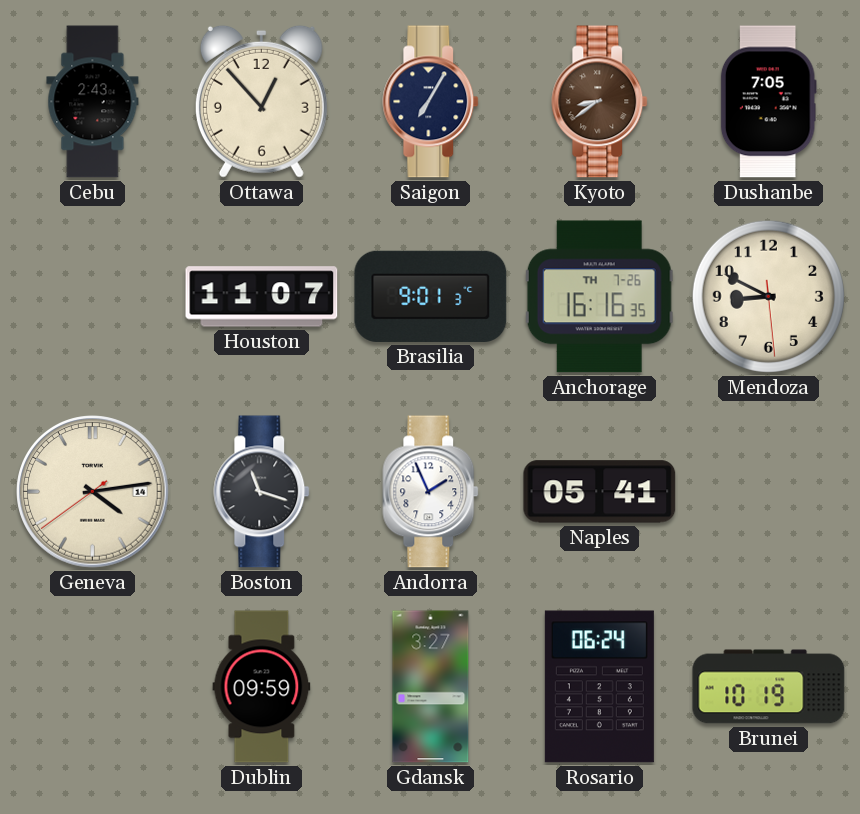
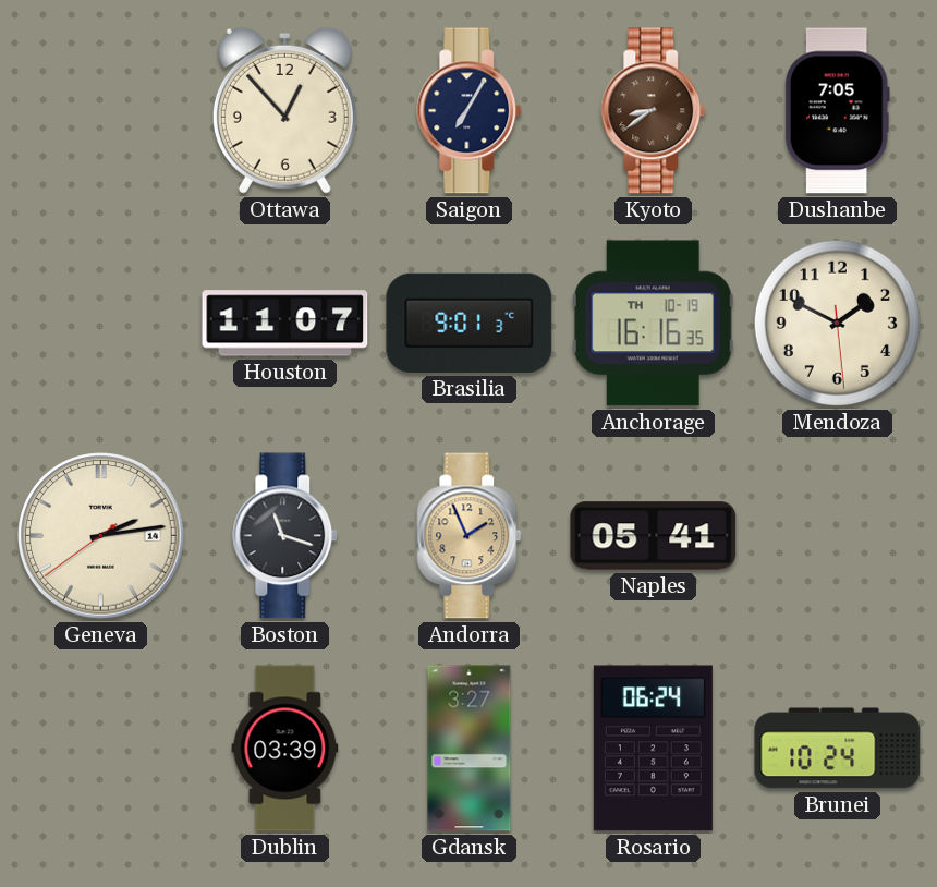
Cebu: 2:43 -> none
Anchorage date: TH 7-26 -> TH 10-19
Mendoza: 8:49 -> 1:49
Geneva: 4:13 -> 2:13
Andorra dial: white -> champagne
Dublin: 09:59 -> 03:39
Brunei: 10:19 -> 10:24
